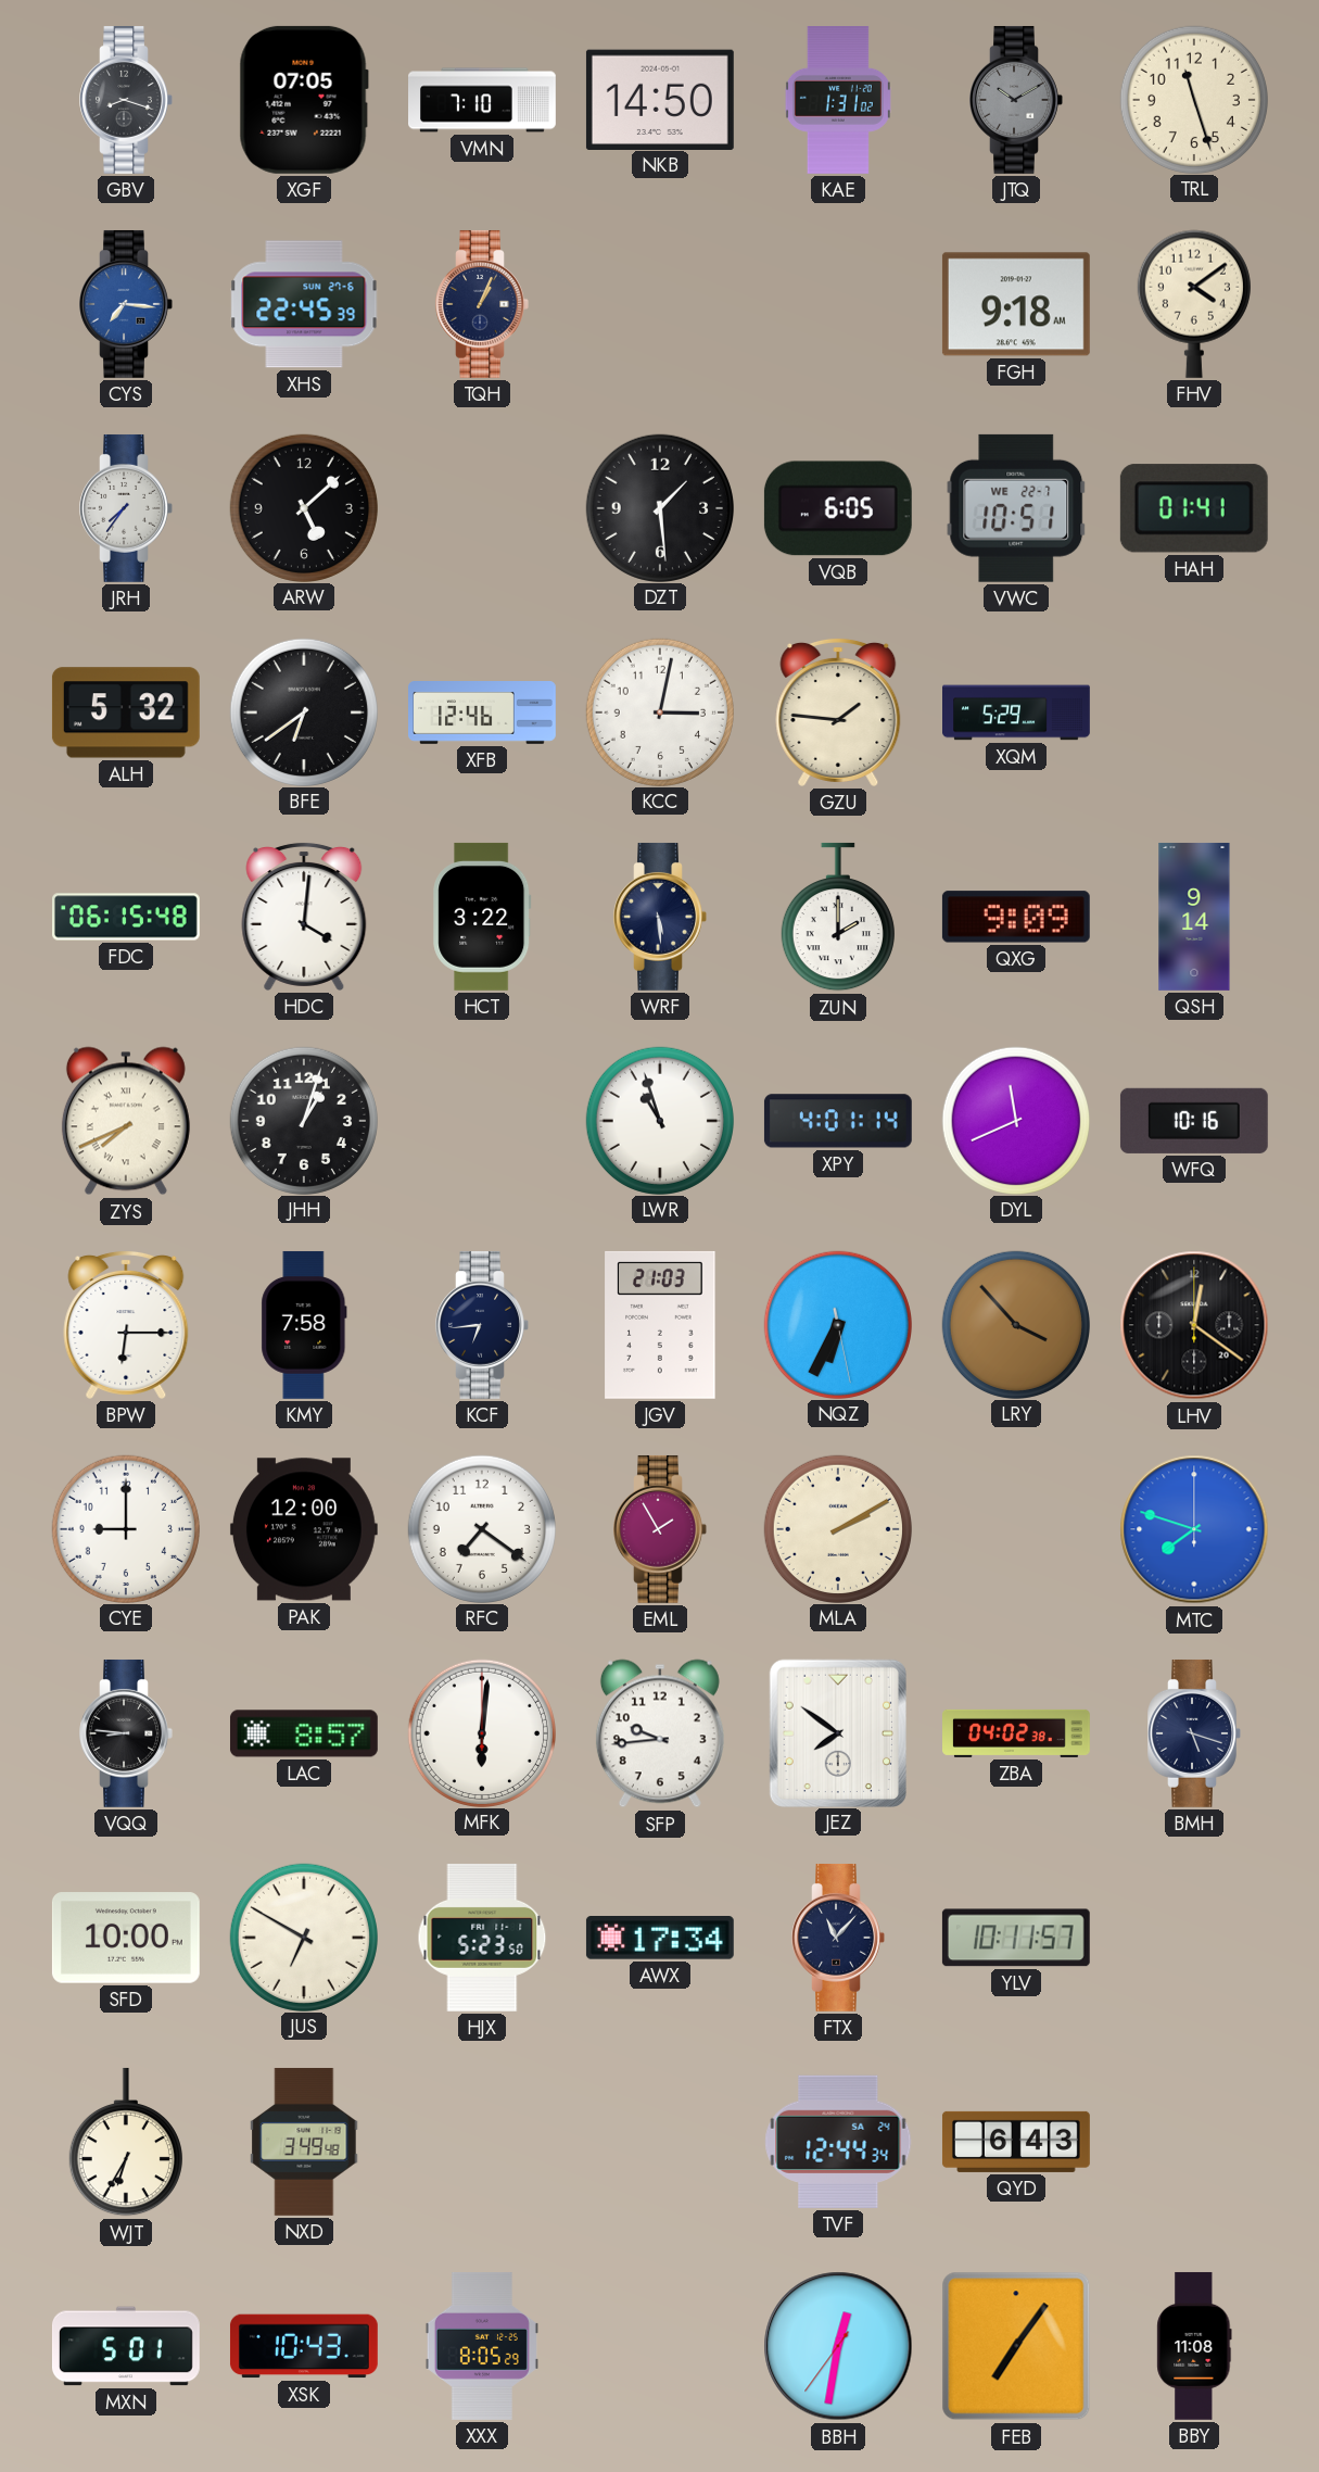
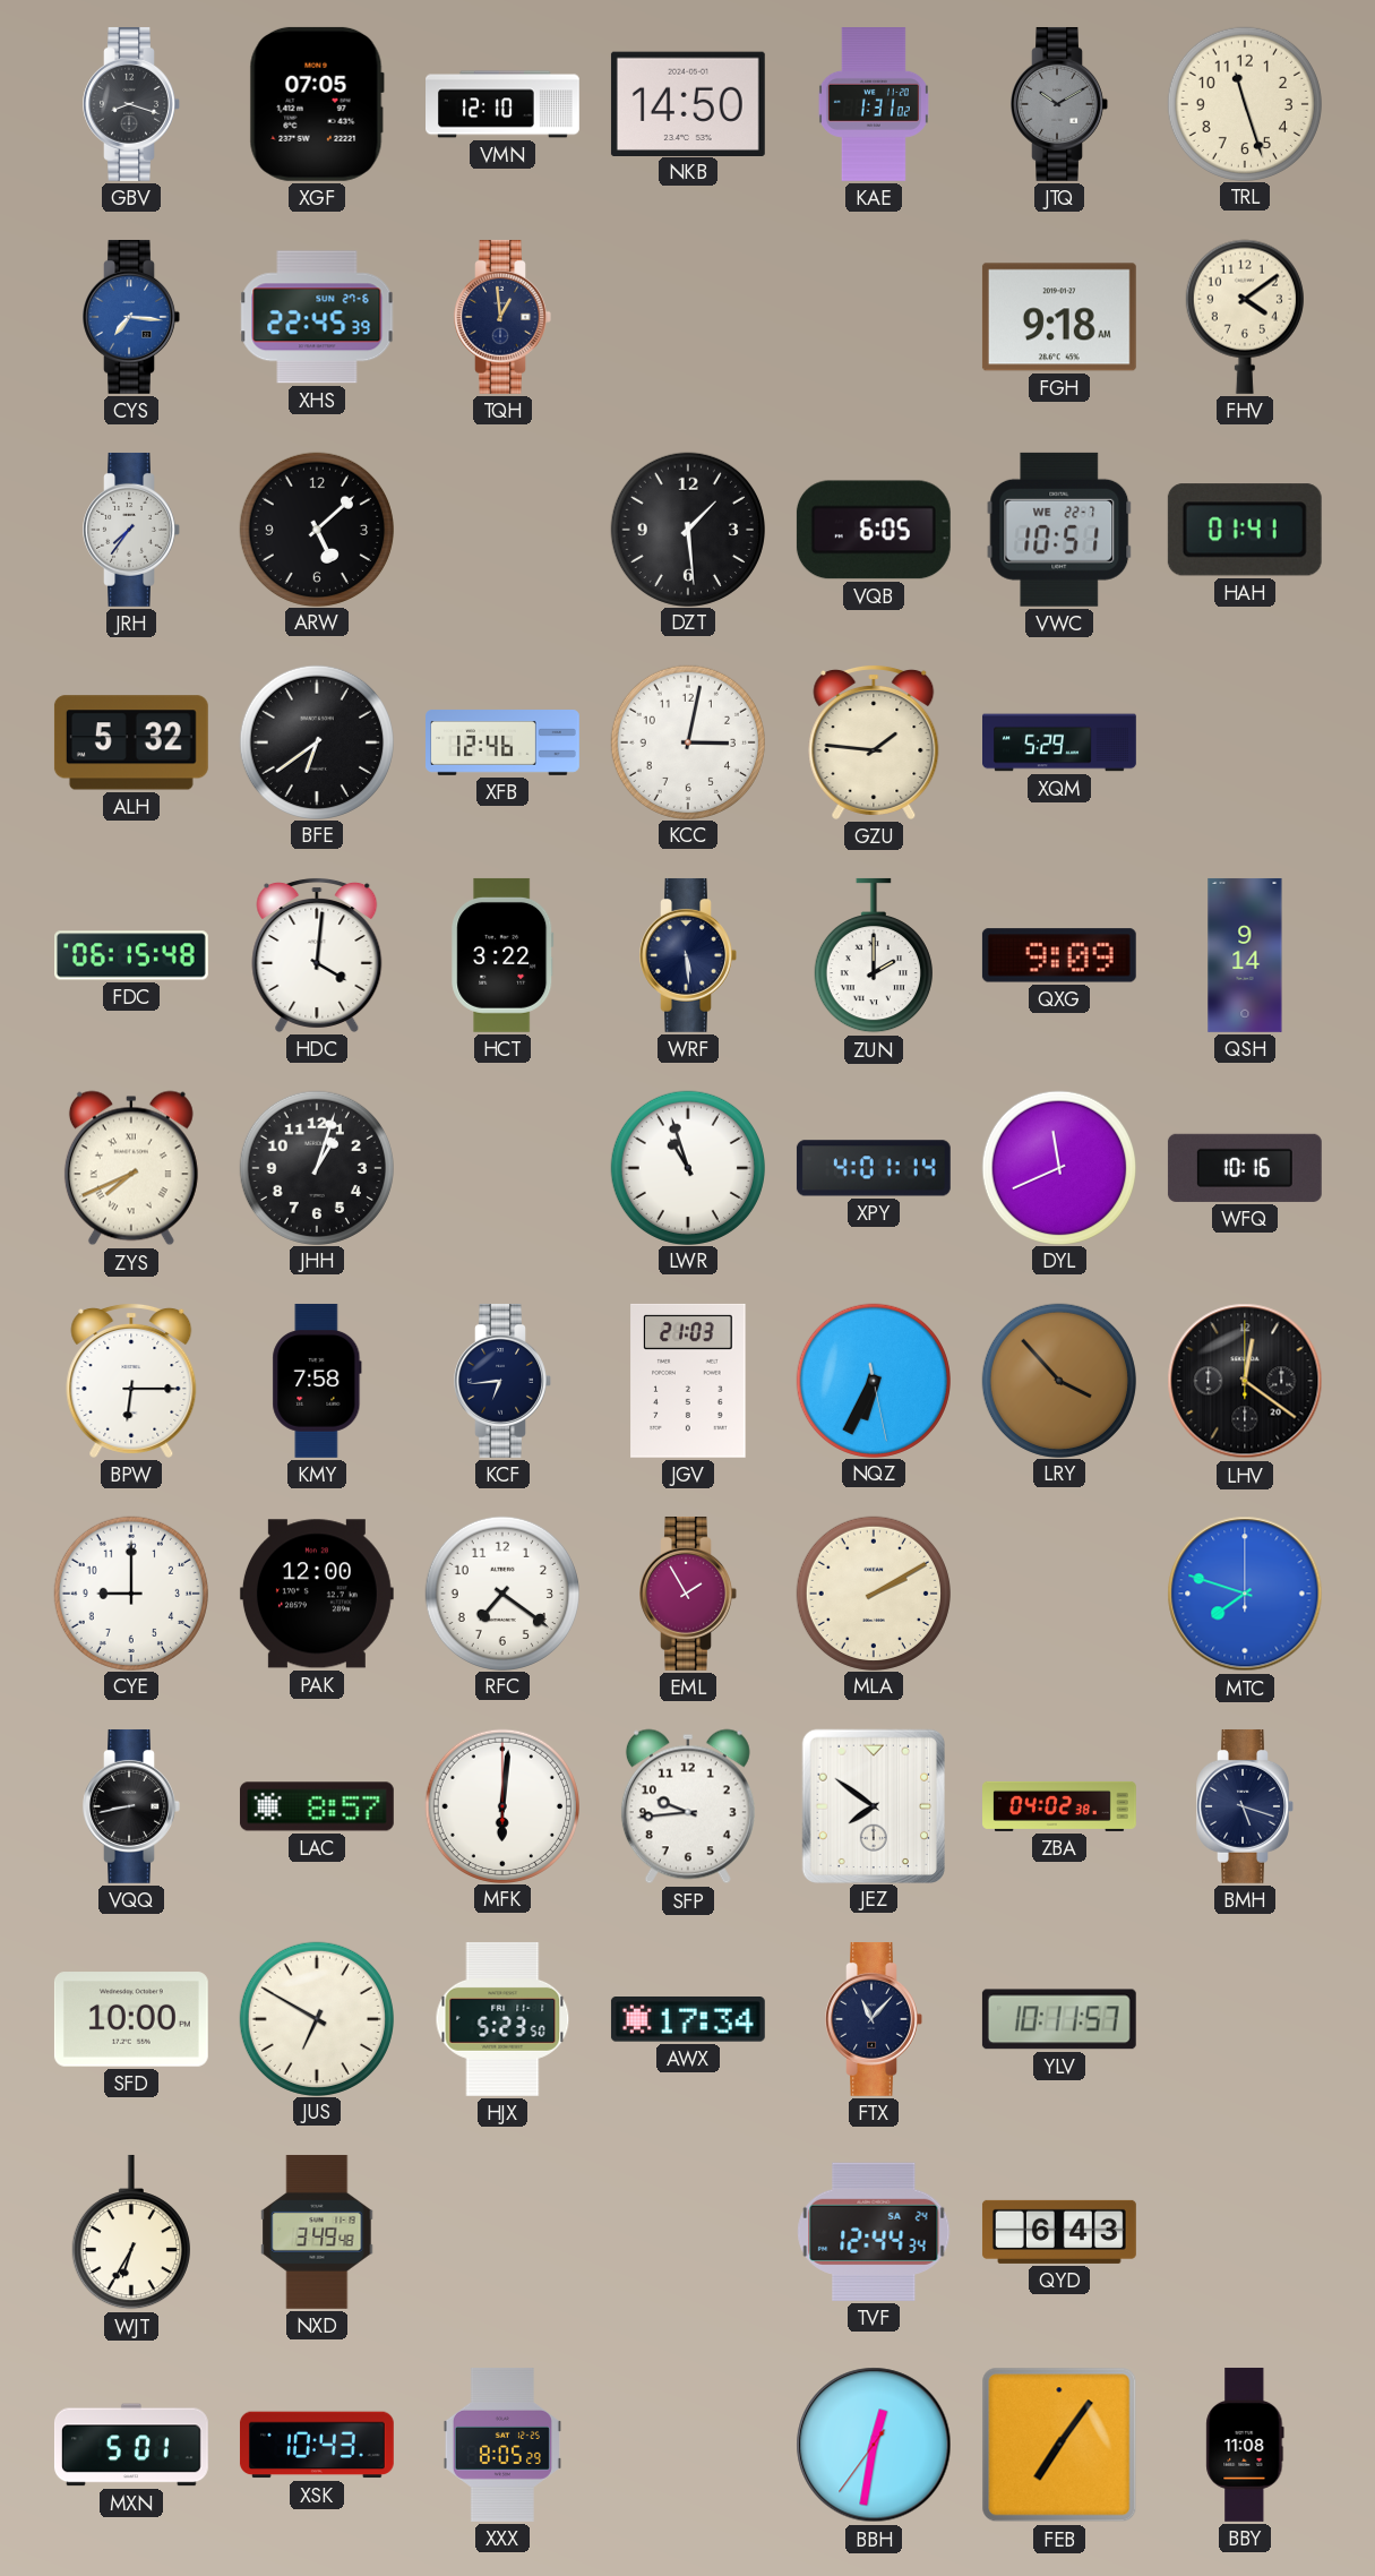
VMN: 7:10 -> 12:10
TQH: 1:04 -> 12:59
VQQ: 8:46 -> 8:43
